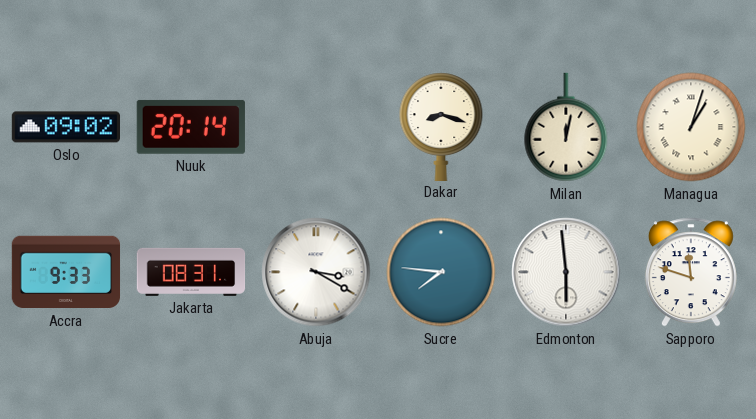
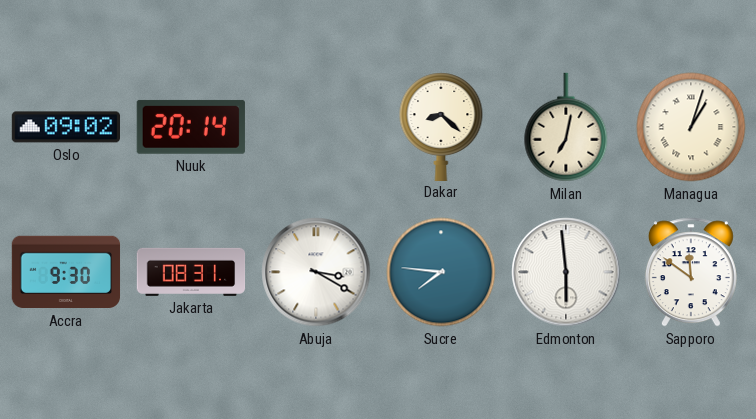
Dakar: 8:18 -> 8:22
Milan: 12:02 -> 7:02
Accra: 9:33 -> 9:30
Sapporo: 11:48 -> 11:51
